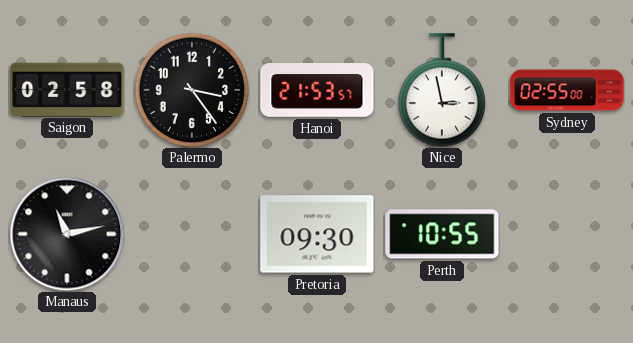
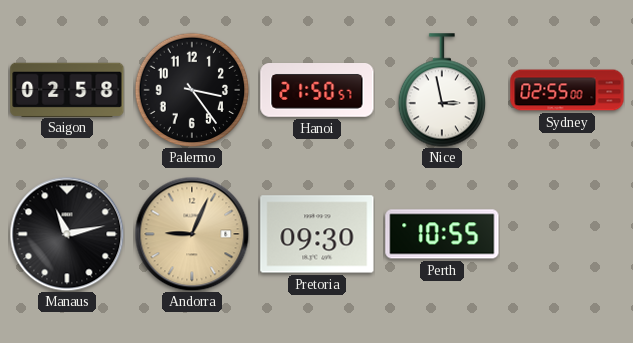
Hanoi: 21:53 -> 21:50
Andorra: none -> 9:04
